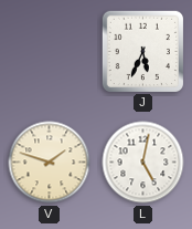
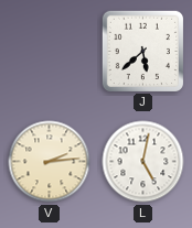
J: 5:34 -> 5:38
V: 1:48 -> 2:14
